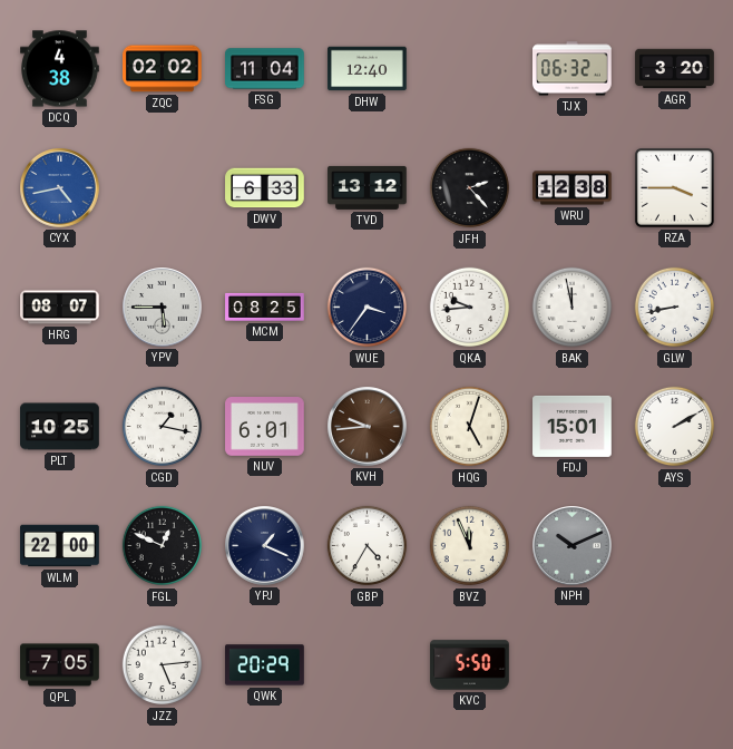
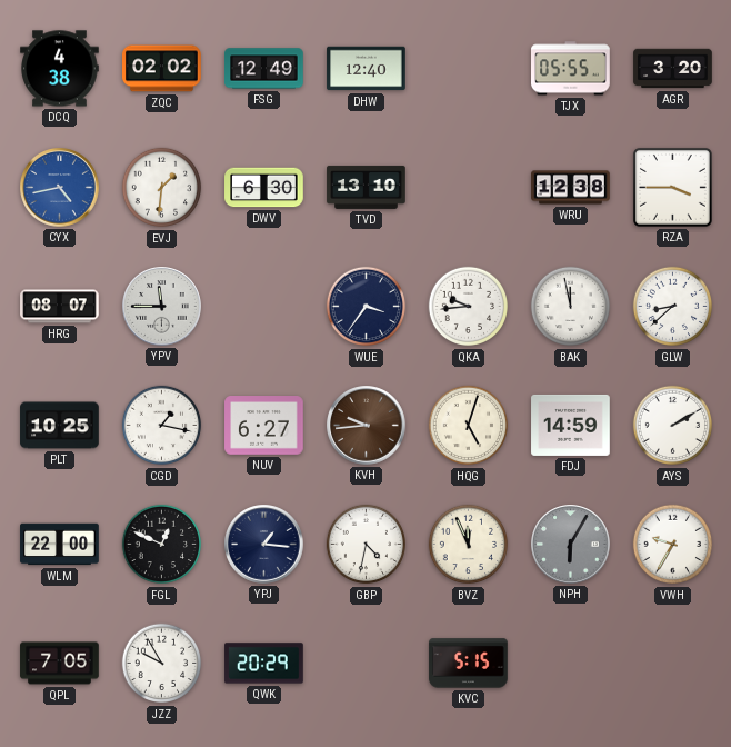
FSG: 11:04 -> 12:49
TJX: 06:32 -> 05:55
EVJ: none -> 1:31
DWV: 6:33 -> 6:30
TVD: 13:12 -> 13:10
JFH: 2:23 -> none
YPV: 5:45 -> 11:45
MCM: 08:25 -> none
GLW: 8:43 -> 8:38
NUV: 6:01 -> 6:27
FDJ: 15:01 -> 14:59
YPJ: 1:19 -> 1:16
GBP: 4:35 -> 4:32
NPH: 10:11 -> 6:05
VWH: none -> 9:35
JZZ: 5:14 -> 9:55
KVC: 5:50 -> 5:15
